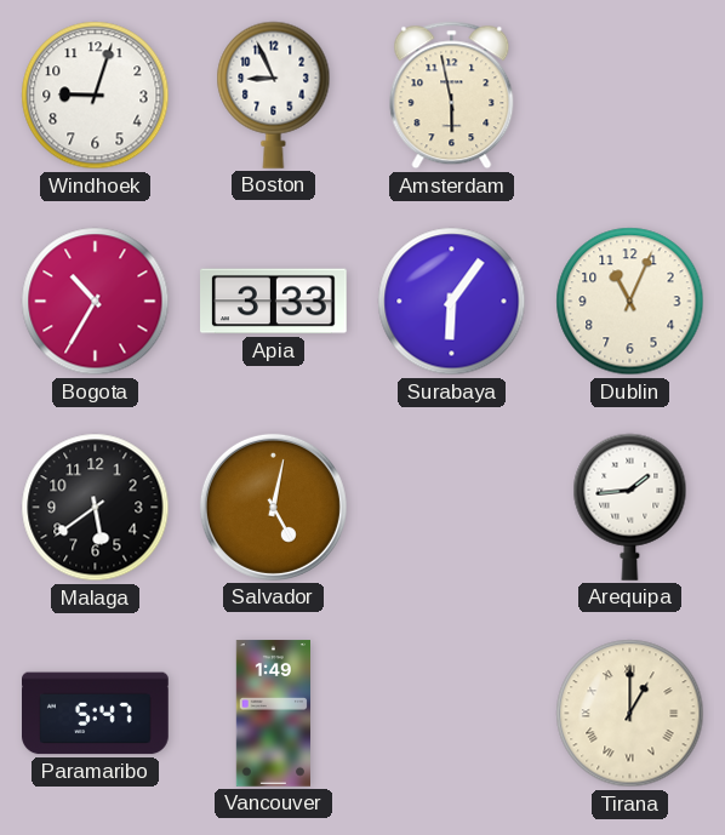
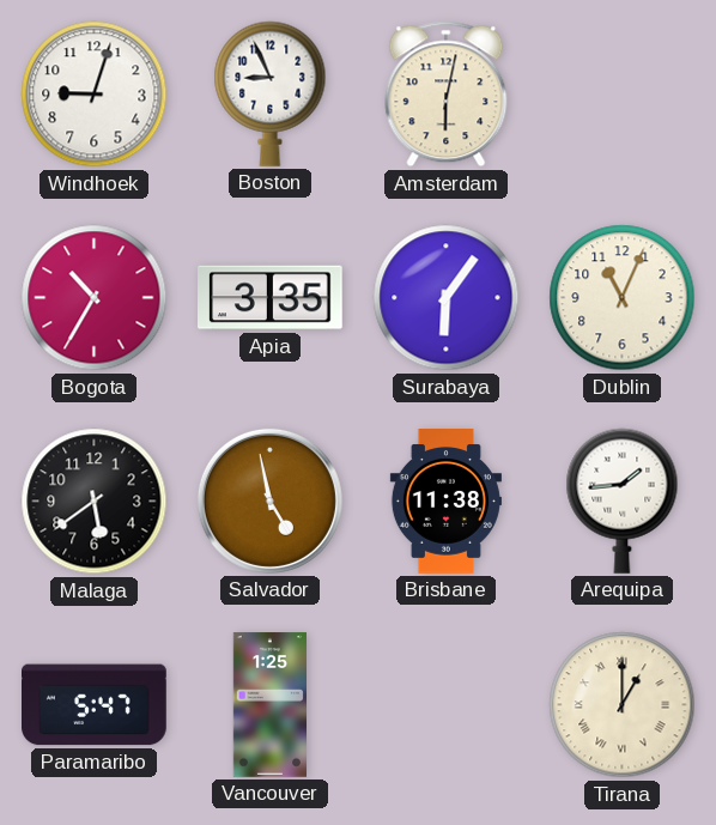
Amsterdam: 5:58 -> 6:02
Apia: 3:33 -> 3:35
Salvador: 5:02 -> 4:58
Brisbane: none -> 11:38
Vancouver: 1:49 -> 1:25
